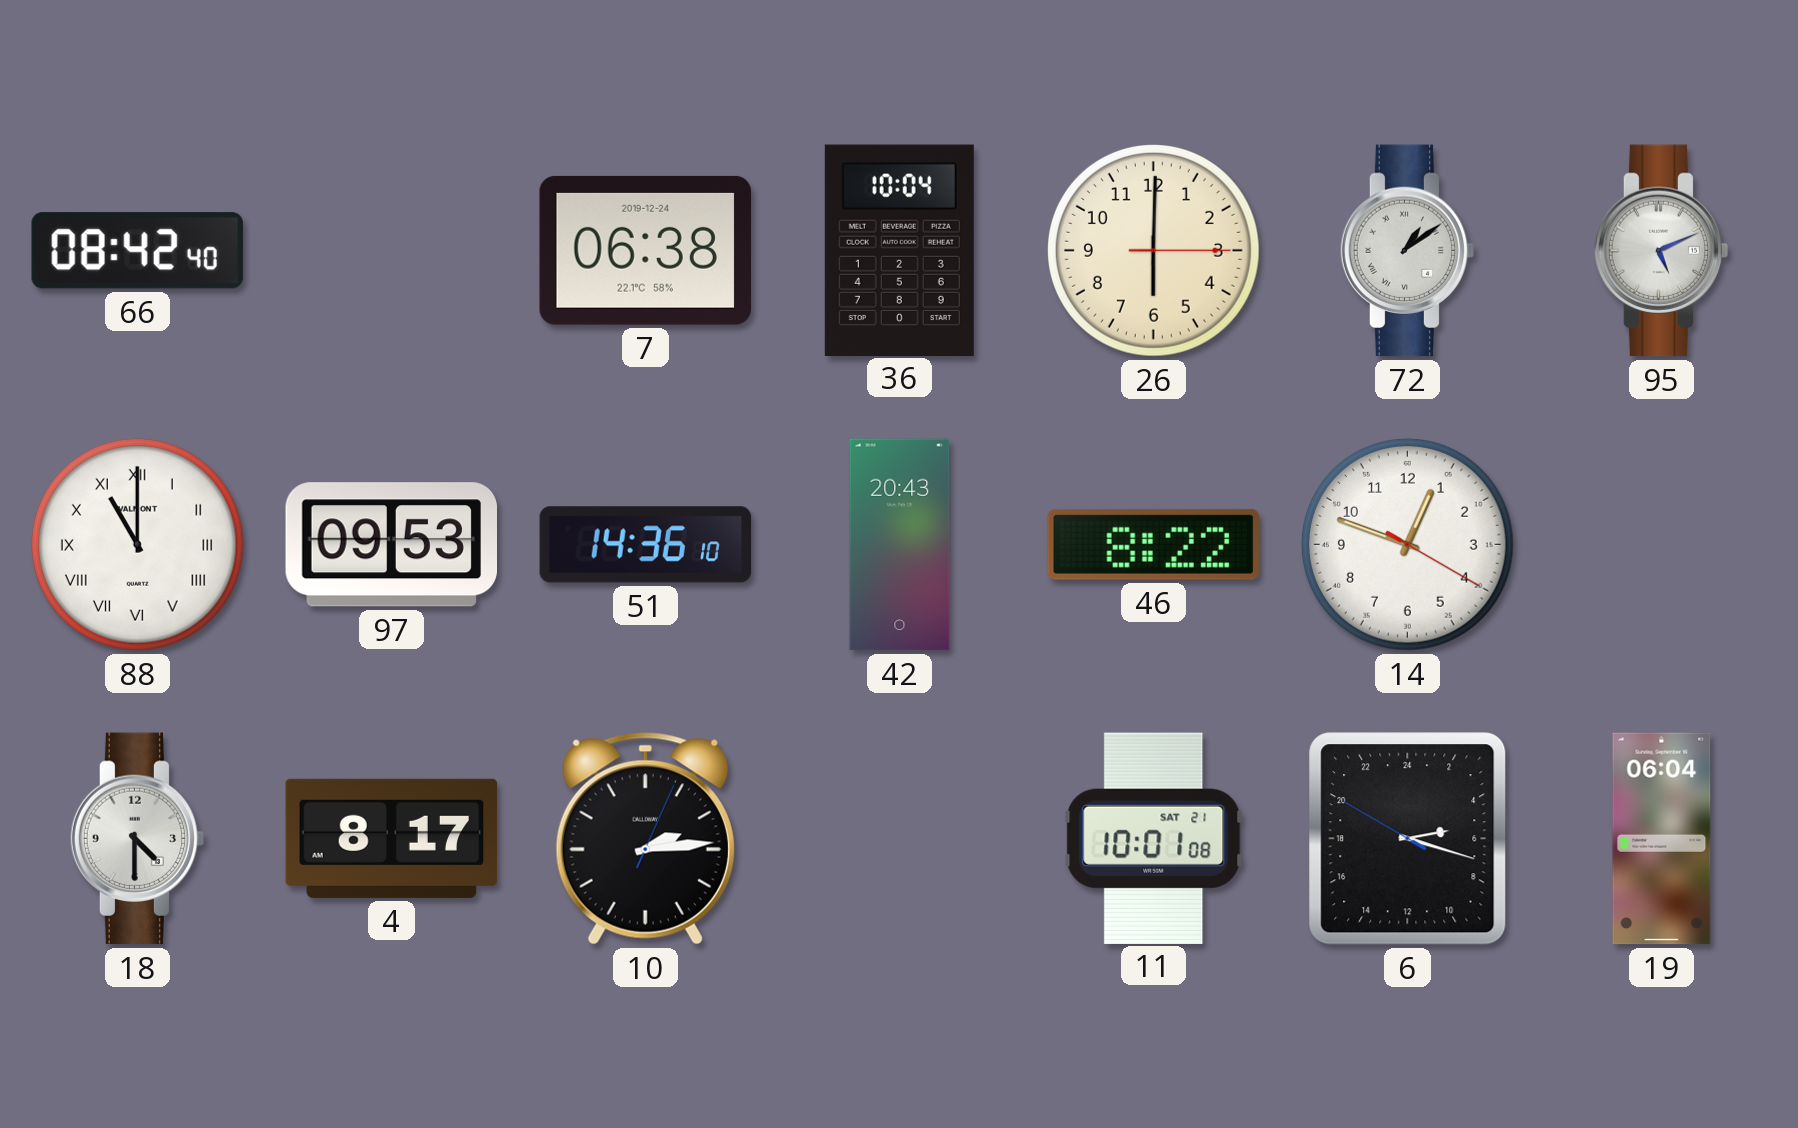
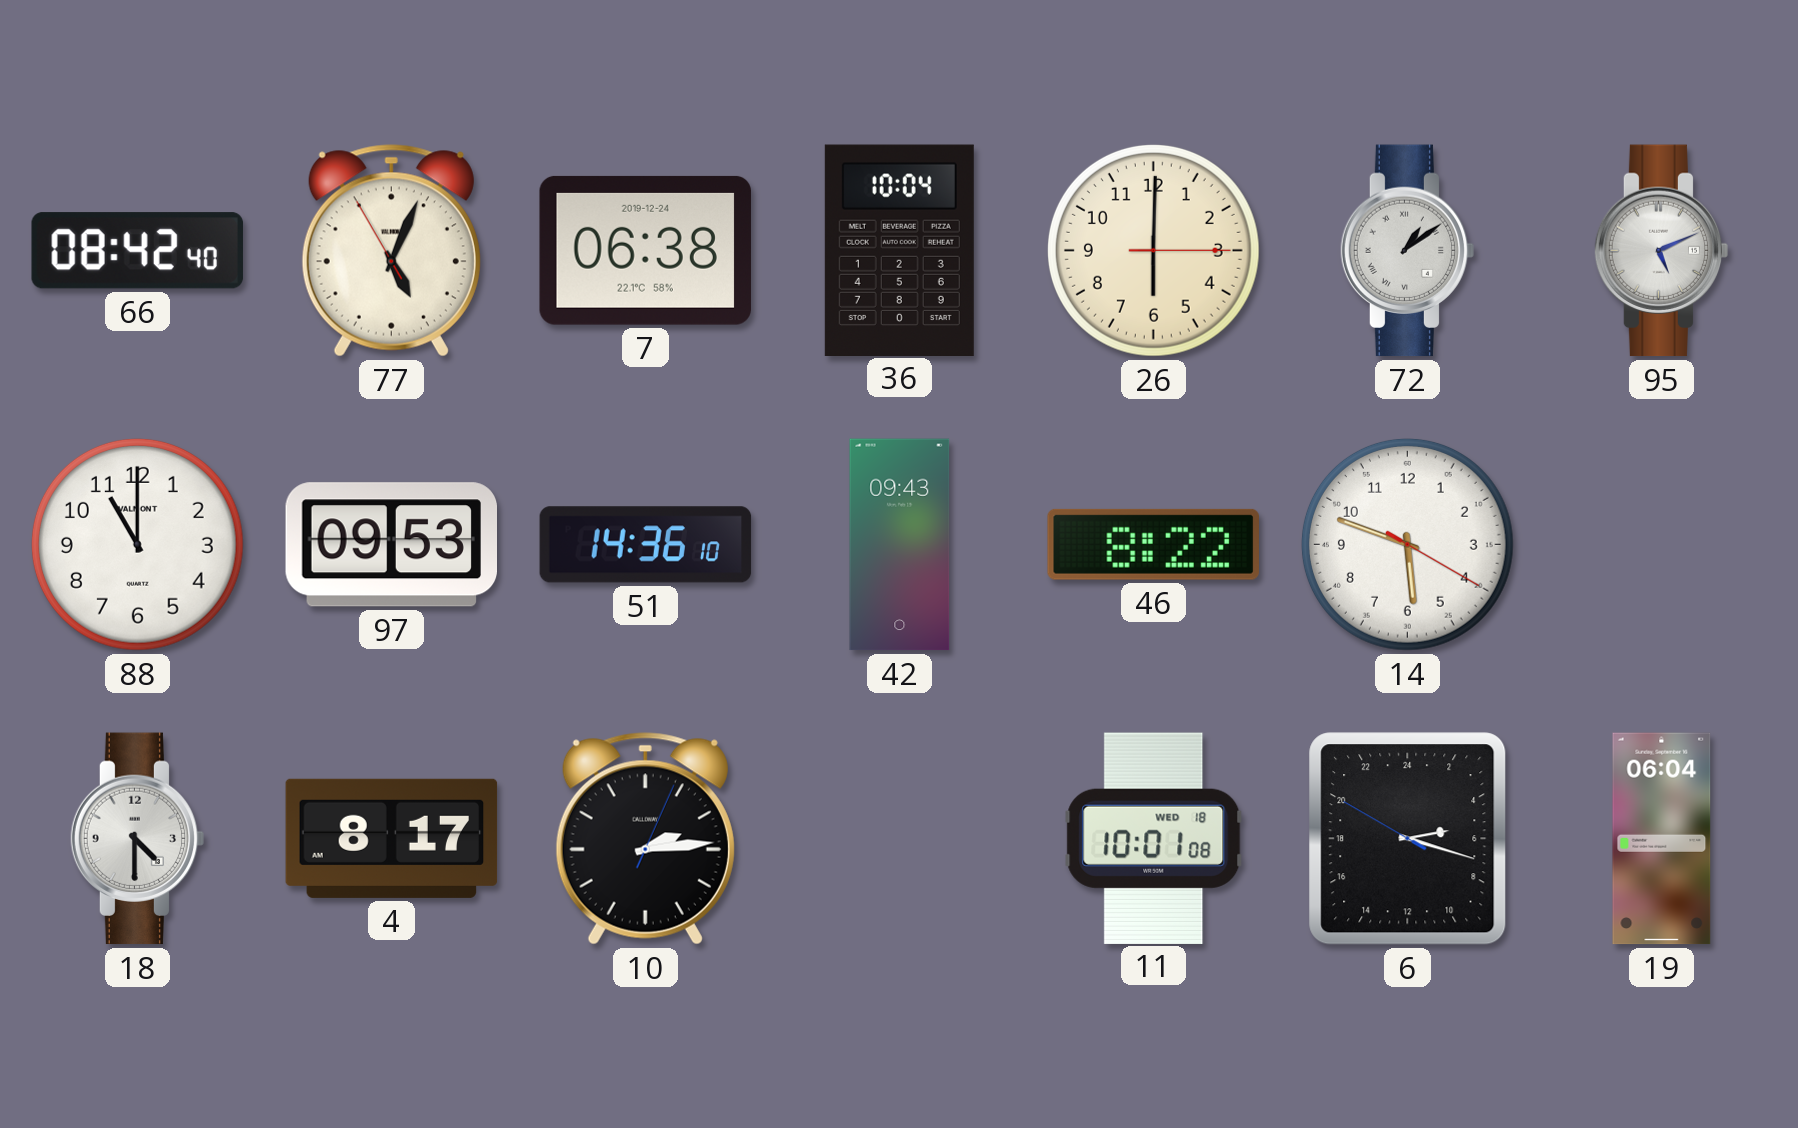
77: none -> 5:03
88 numerals: Roman -> Arabic
42: 20:43 -> 09:43
14: 12:48 -> 5:48
11 date: SAT 21 -> WED 18
